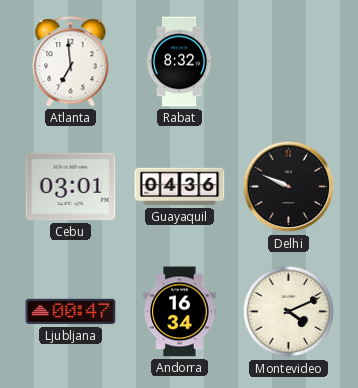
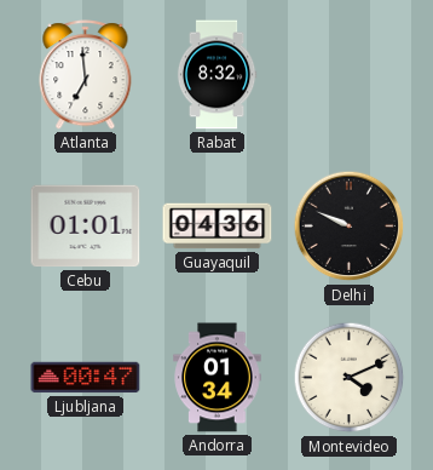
Cebu: 03:01 -> 01:01
Andorra: 16:34 -> 01:34
